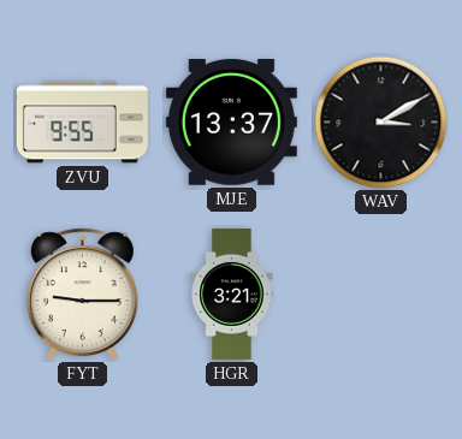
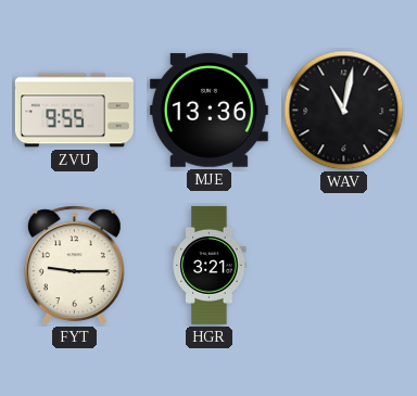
MJE: 13:37 -> 13:36
WAV: 3:10 -> 11:02
